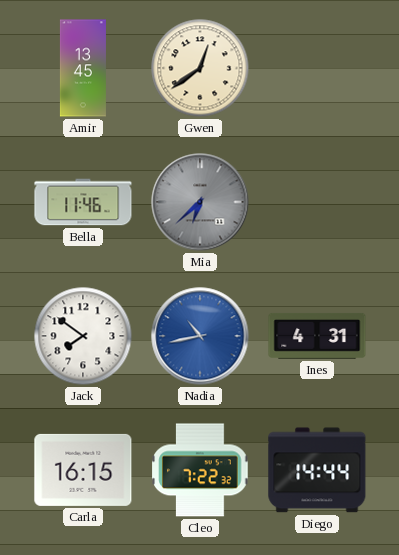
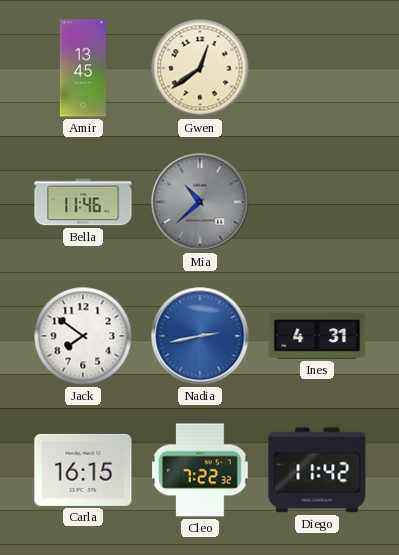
Mia: 6:38 -> 10:38
Nadia: 10:43 -> 2:43
Diego: 14:44 -> 11:42
